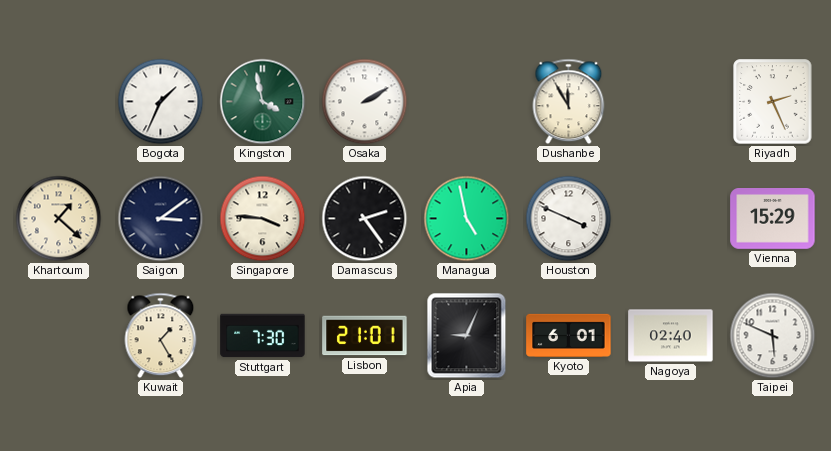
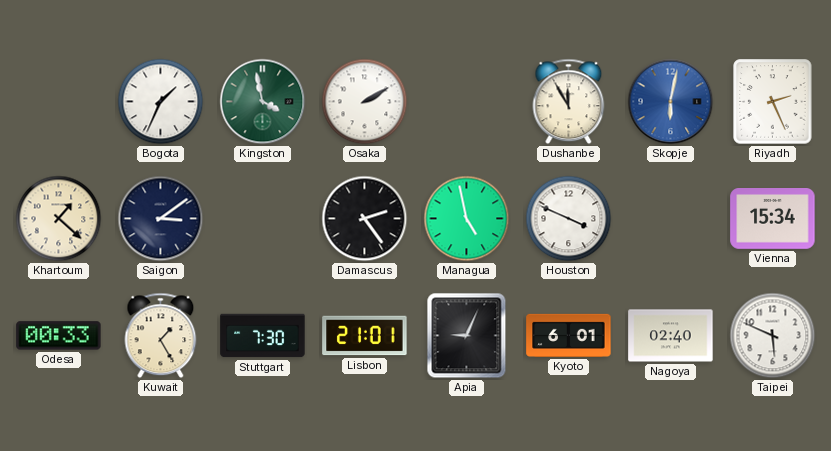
Skopje: none -> 6:02
Singapore: 3:46 -> none
Vienna: 15:29 -> 15:34
Odesa: none -> 00:33
